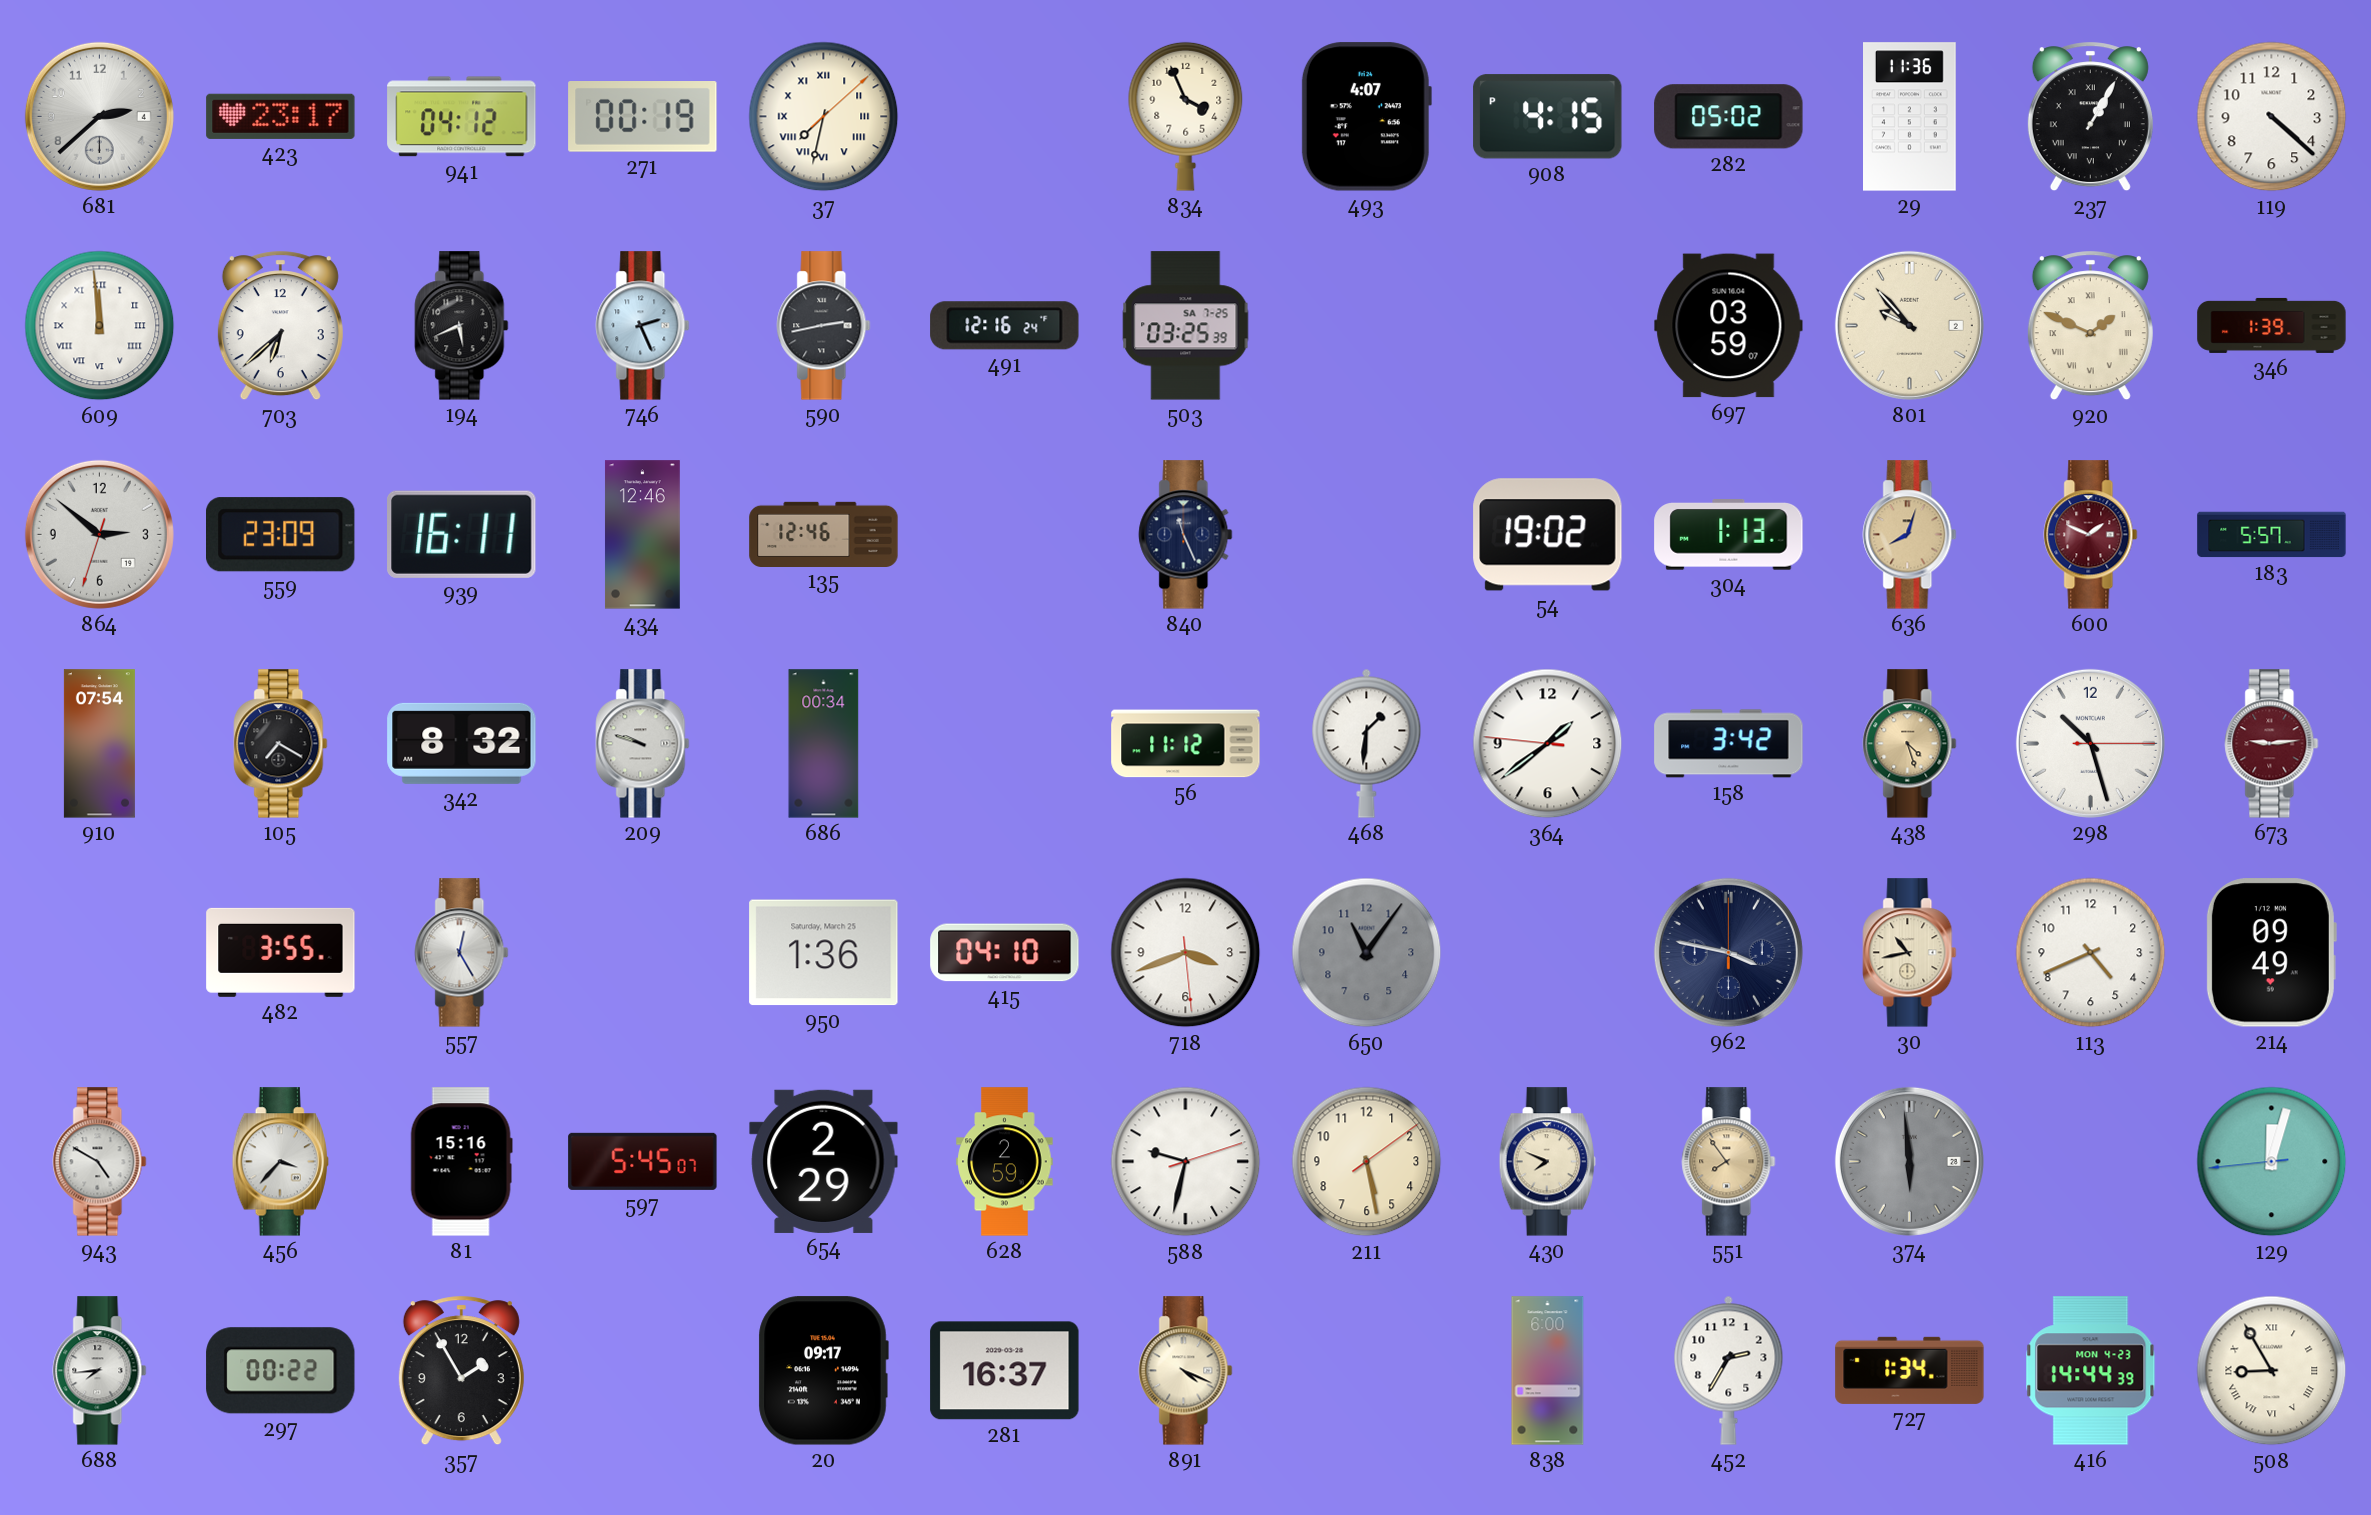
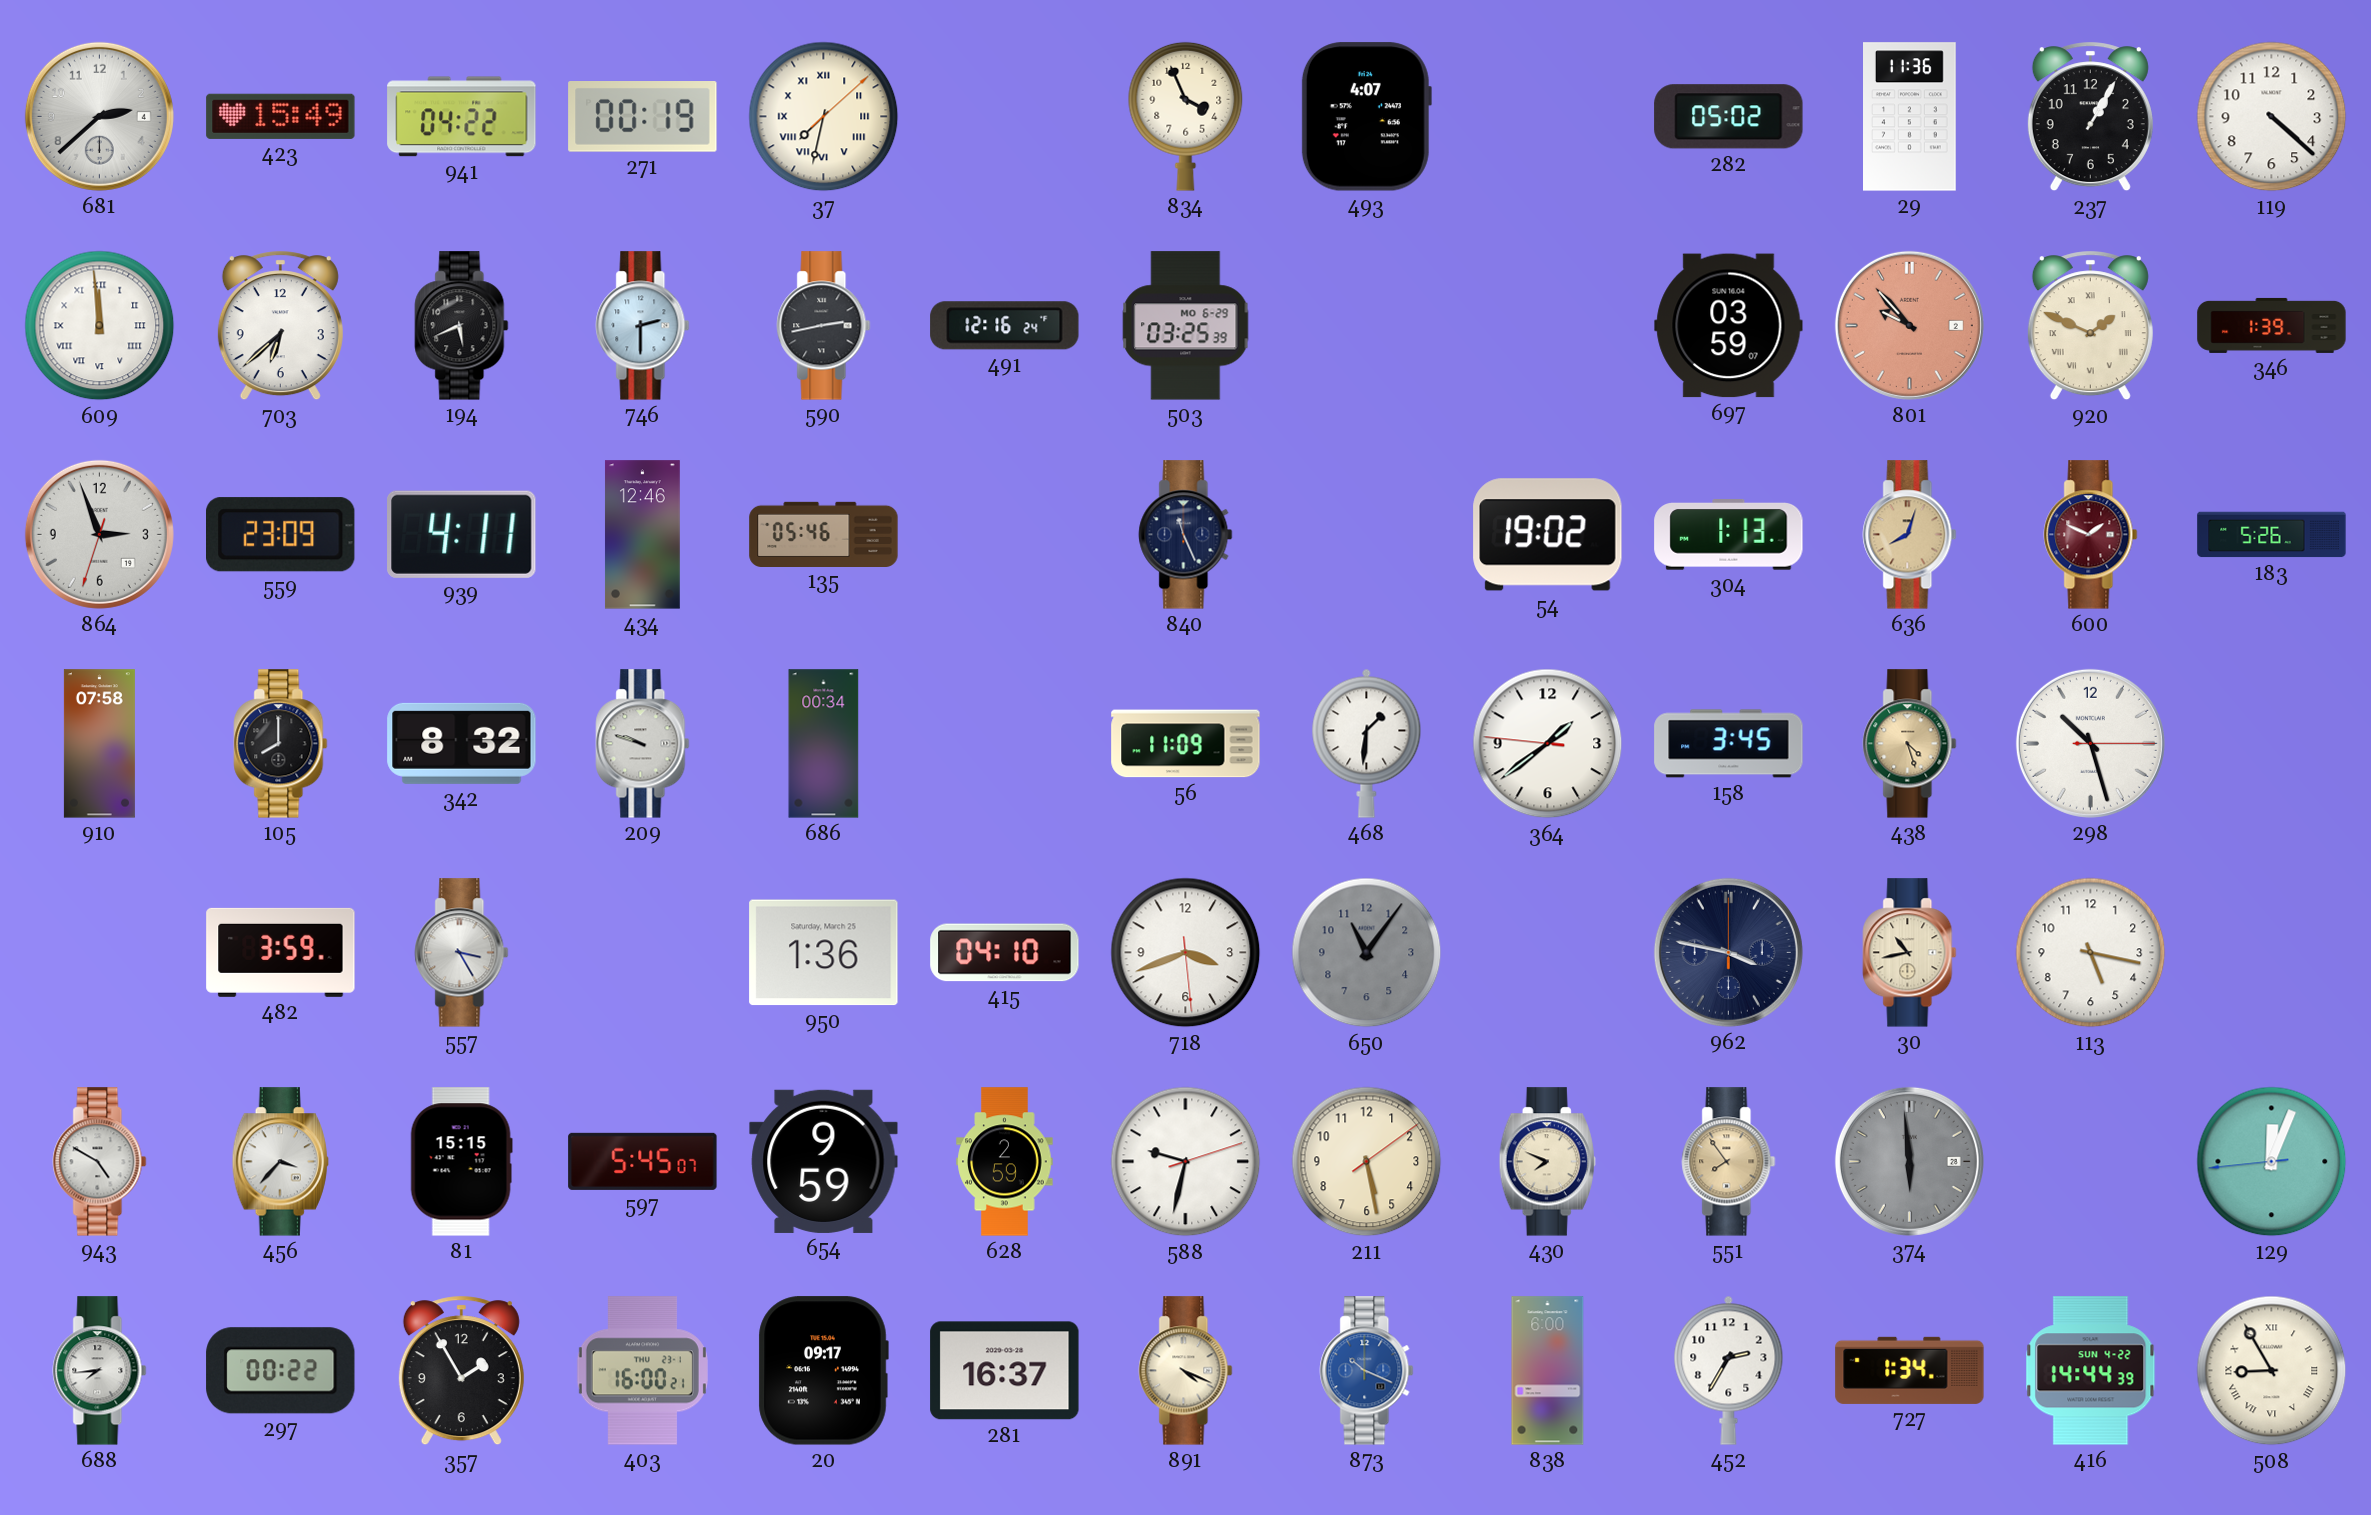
423: 23:17 -> 15:49
941: 04:12 -> 04:22
908: 4:15 -> none
237 numerals: Roman -> Arabic
746: 2:26 -> 2:30
503 date: SA 7-25 -> MO 6-29
801 dial: cream -> salmon
864: 2:51 -> 2:56
939: 16:11 -> 4:11
135: 12:46 -> 05:46
183: 5:57 -> 5:26
910: 07:54 -> 07:58
105: 7:20 -> 8:00
56: 11:12 -> 11:09
158: 3:42 -> 3:45
673: 9:14 -> none
482: 3:55 -> 3:59
557: 12:25 -> 3:25
113: 4:41 -> 5:17
214: 09:49 -> none
81: 15:16 -> 15:15
654: 2:29 -> 9:59
129: 12:02 -> 12:03
403: none -> 16:00
873: none -> 10:19
416 date: MON 4-23 -> SUN 4-22
